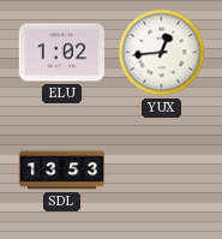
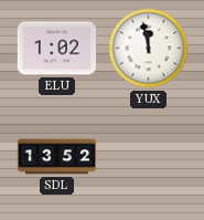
YUX: 12:44 -> 11:58
SDL: 13:53 -> 13:52
